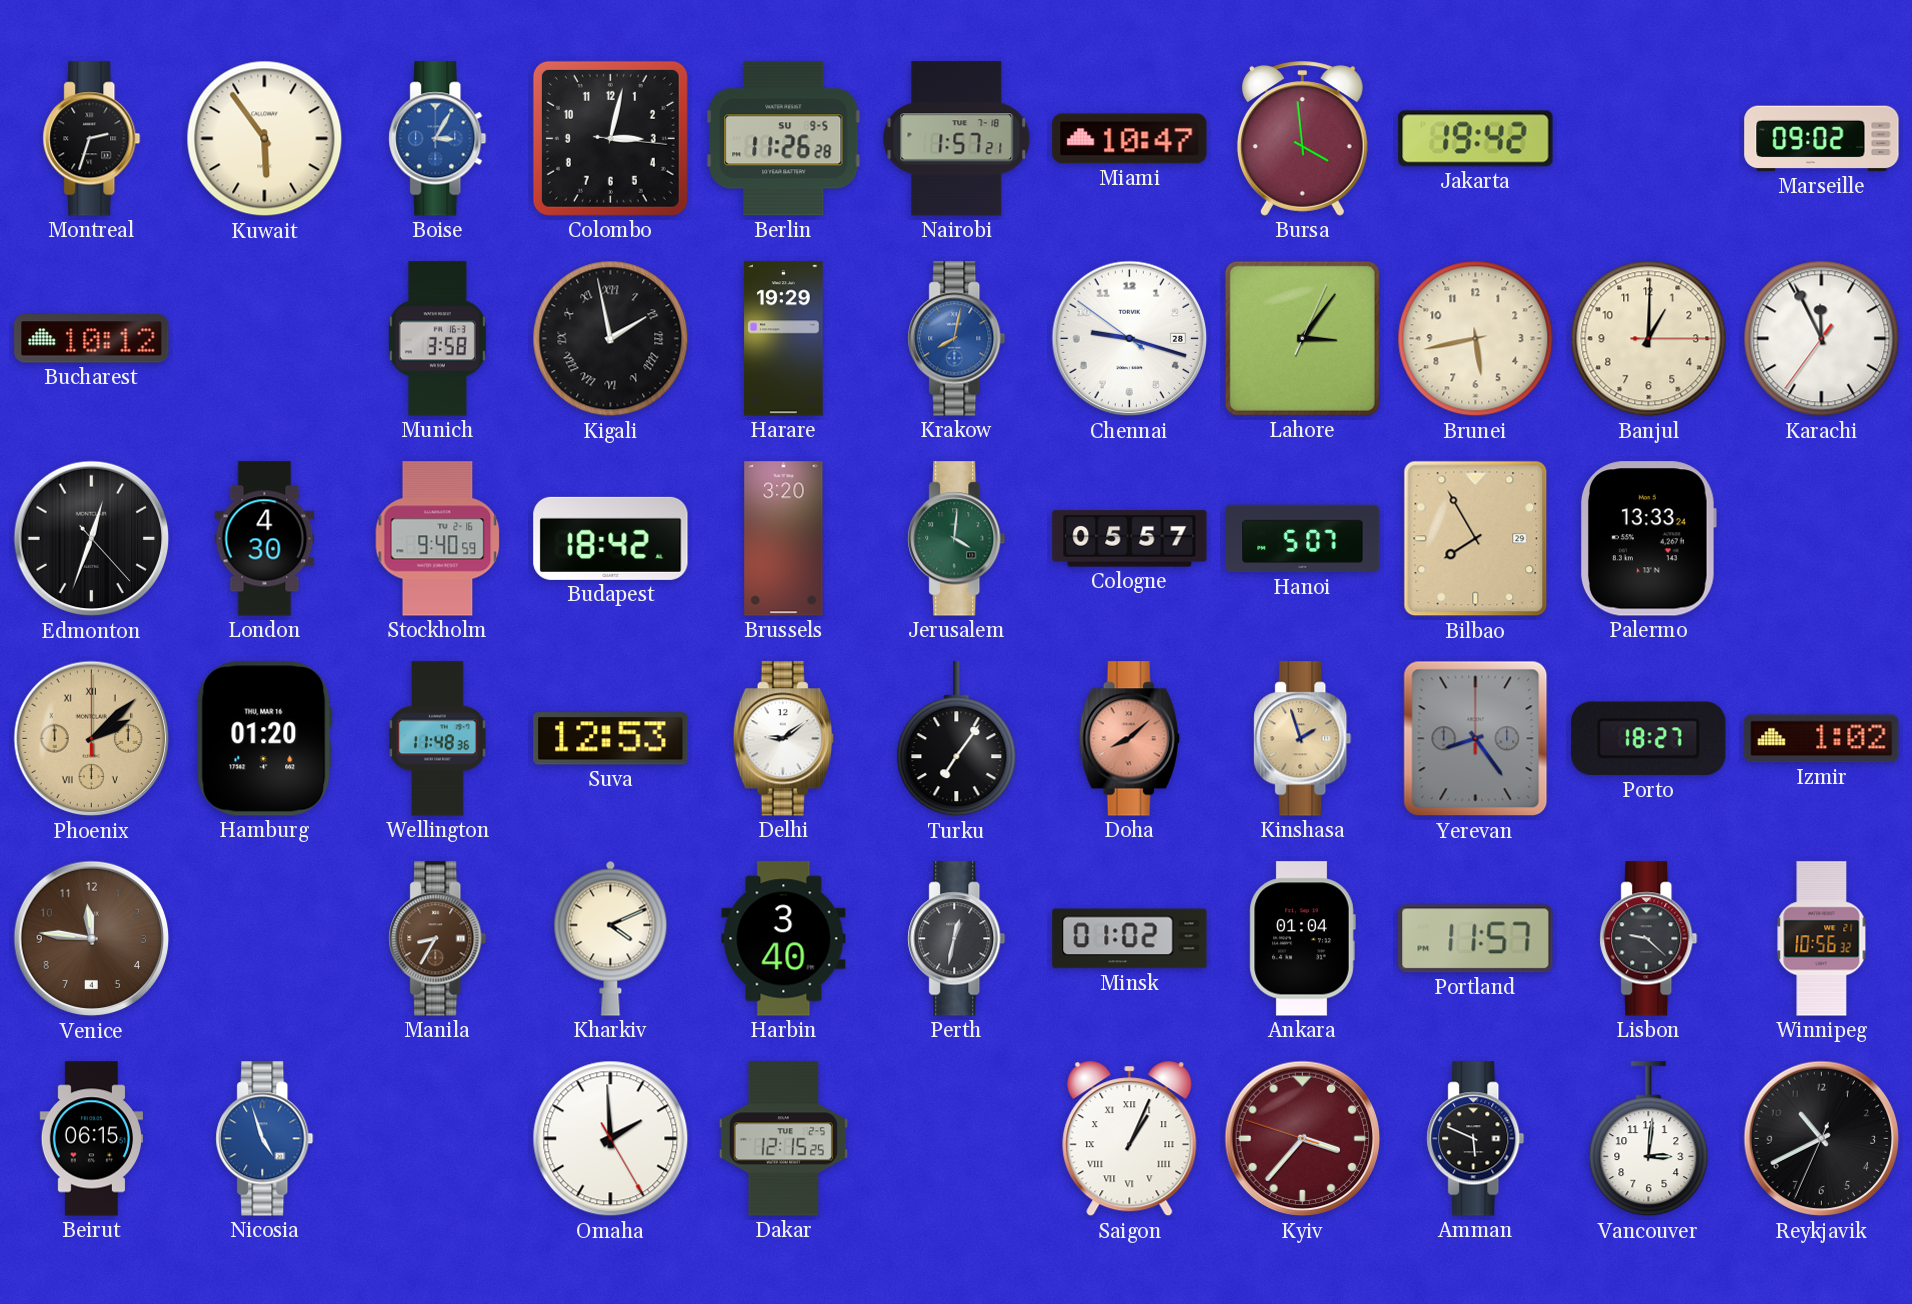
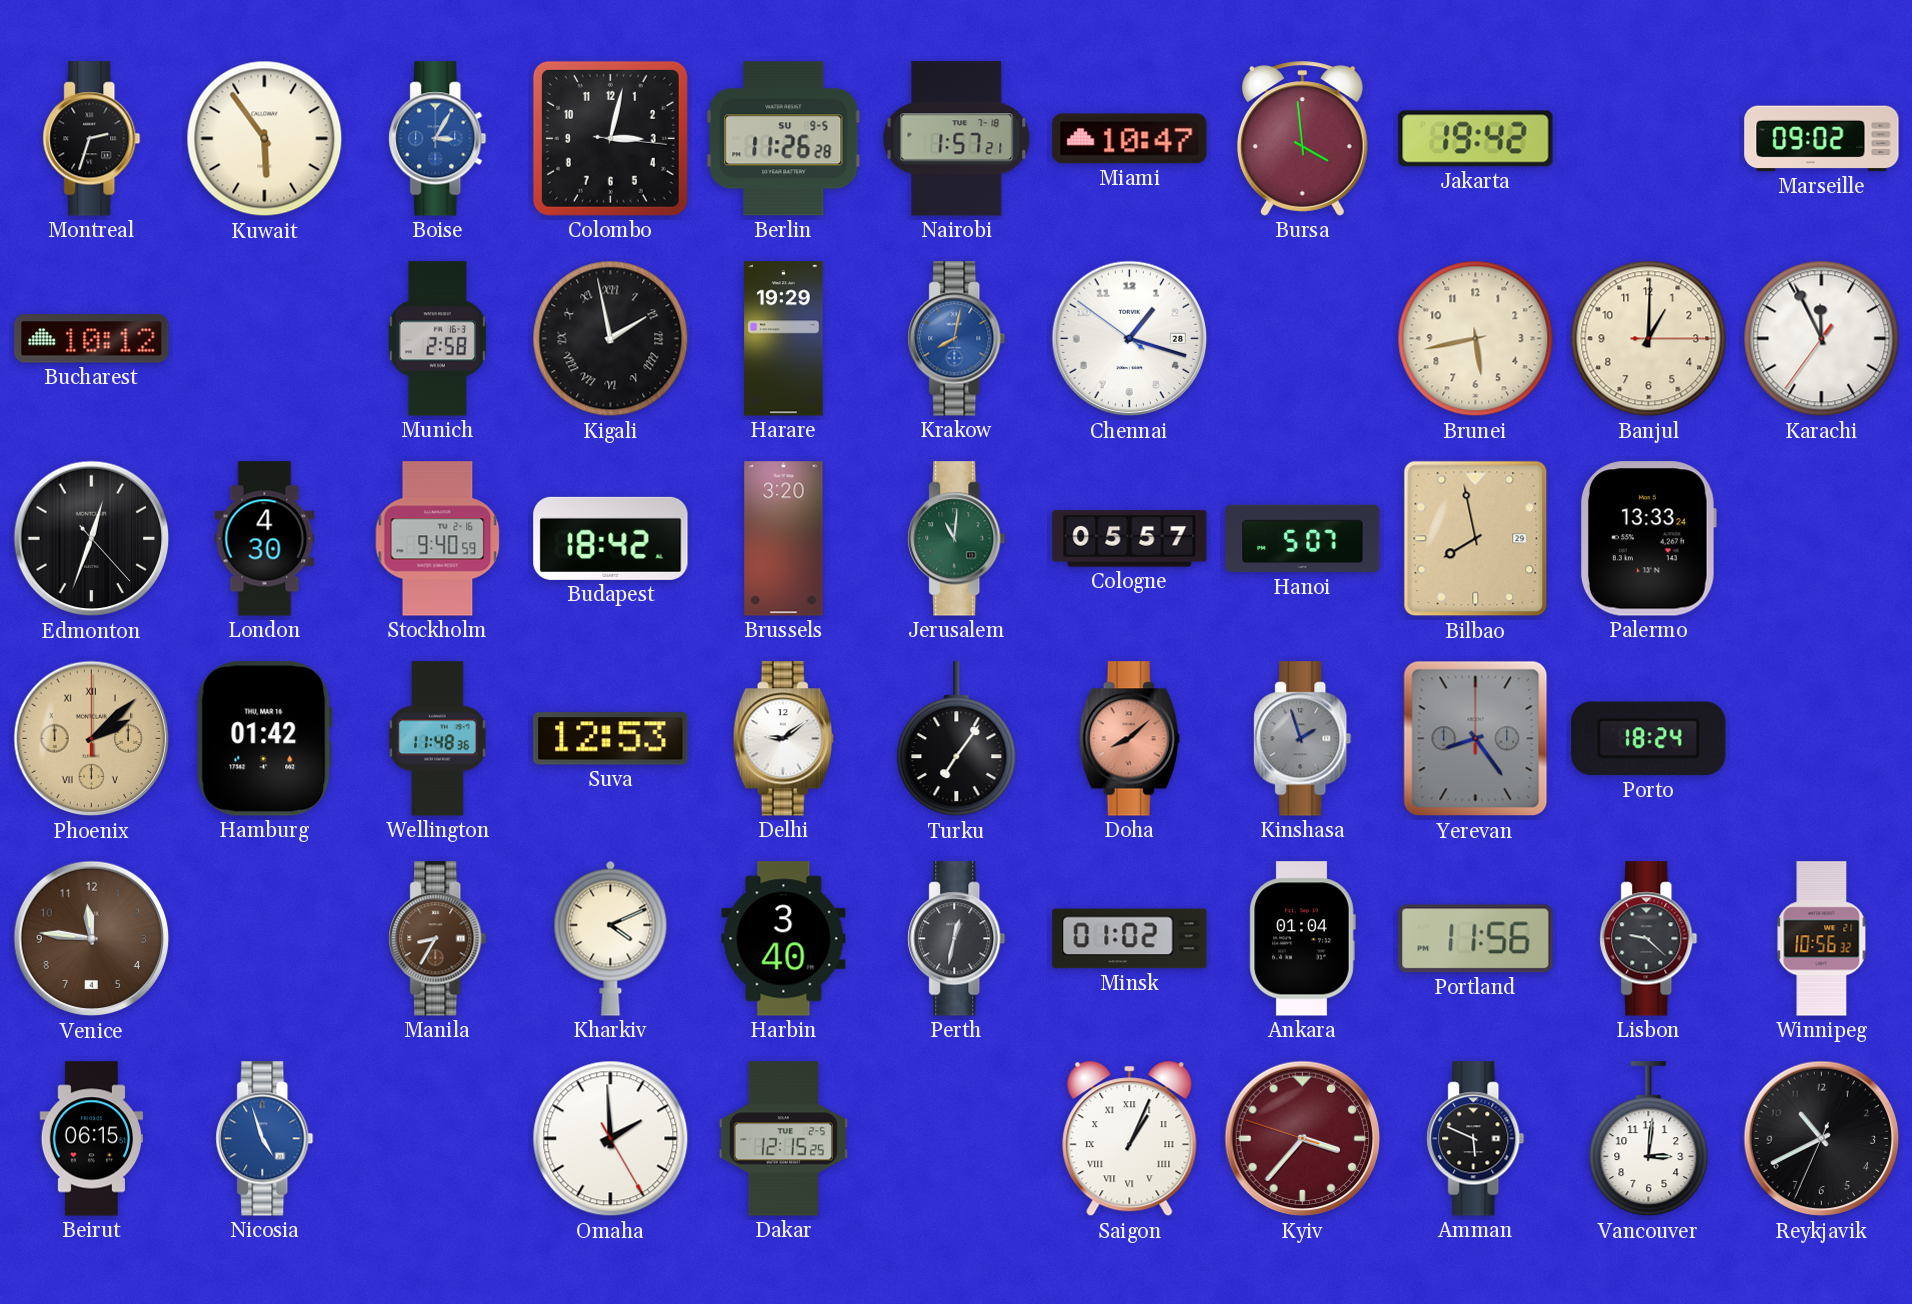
Munich: 3:58 -> 2:58
Chennai: 9:17 -> 1:17
Lahore: 3:06 -> none
Jerusalem: 4:01 -> 11:01
Bilbao: 7:55 -> 7:58
Hamburg: 01:20 -> 01:42
Kinshasa dial: champagne -> grey
Porto: 18:27 -> 18:24
Izmir: 1:02 -> none
Portland: 11:57 -> 11:56
